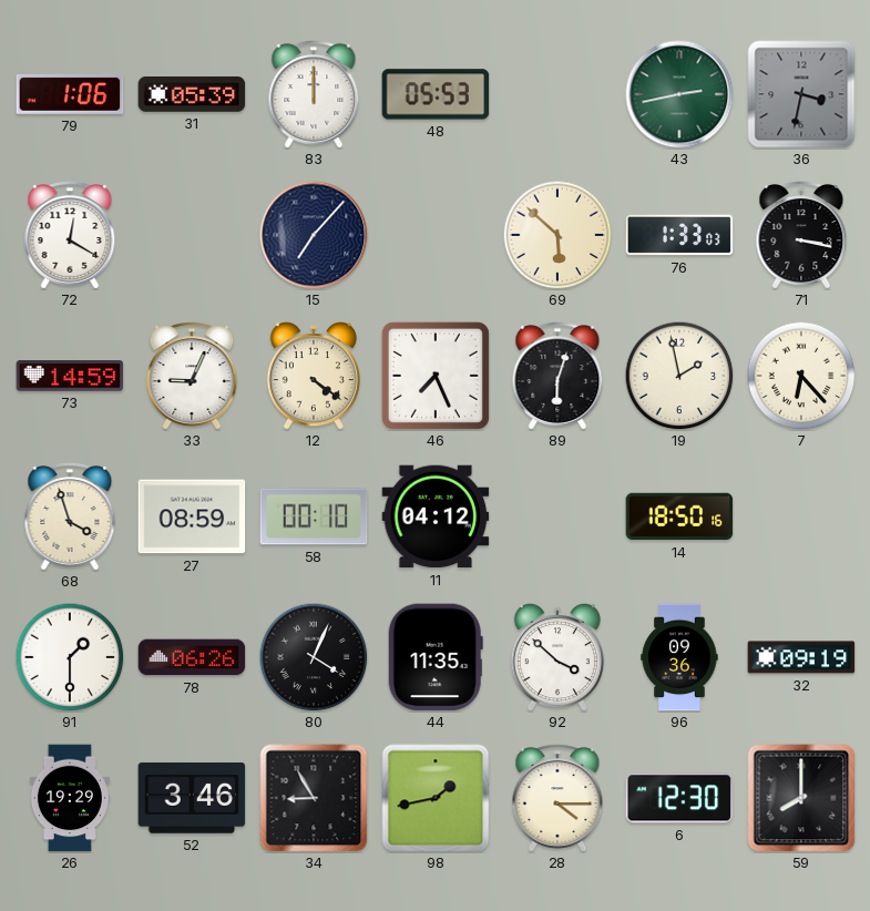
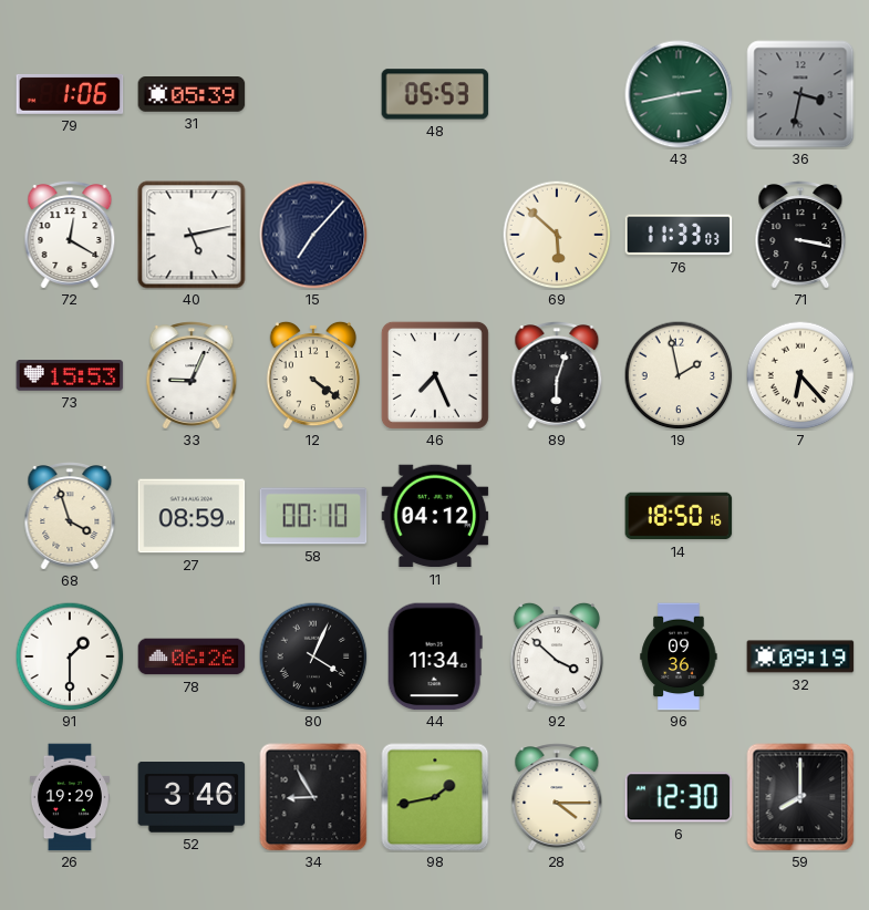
83: 12:00 -> none
40: none -> 5:13
76: 1:33 -> 11:33
73: 14:59 -> 15:53
44: 11:35 -> 11:34
